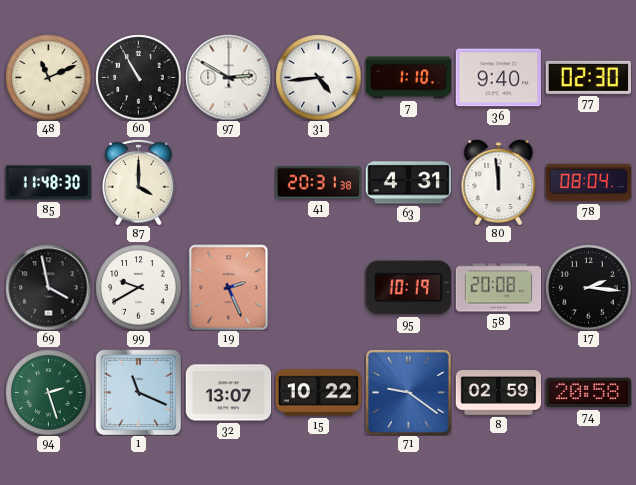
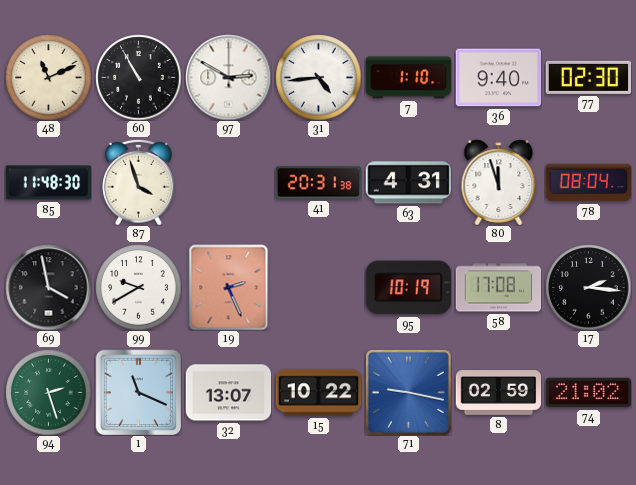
87: 4:00 -> 3:57
80: 11:59 -> 11:57
58: 20:08 -> 17:08
71: 9:21 -> 9:17
74: 20:58 -> 21:02
